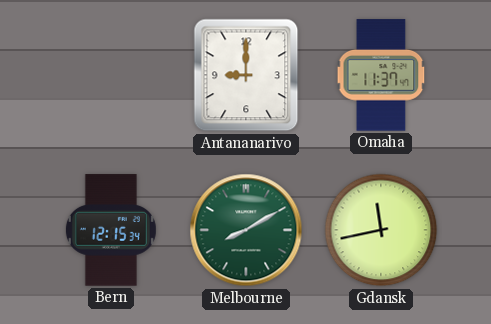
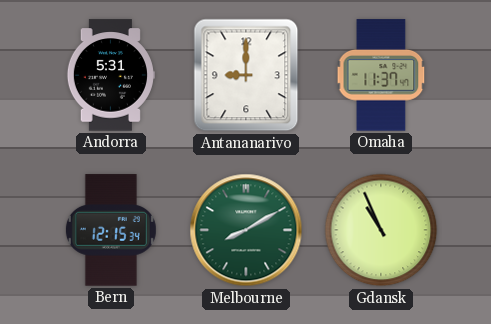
Andorra: none -> 5:31
Gdansk: 11:43 -> 10:56
